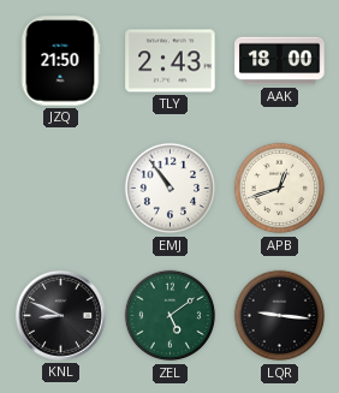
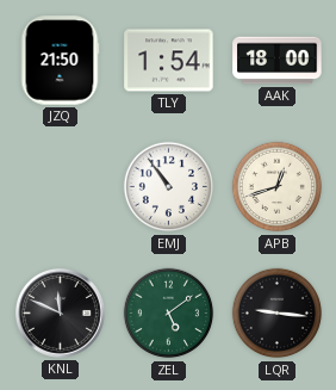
TLY: 2:43 -> 1:54
KNL: 8:49 -> 11:49
